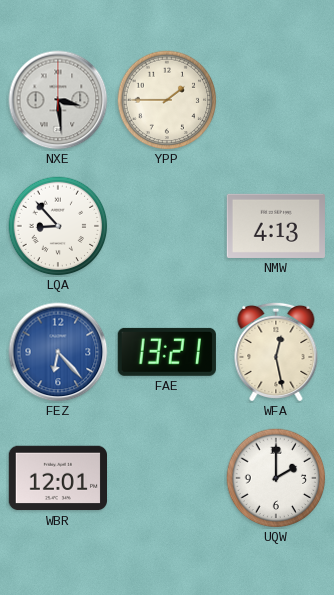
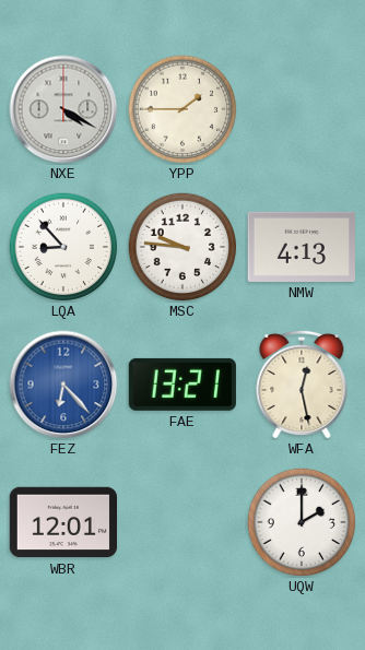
NXE: 3:29 -> 4:20
MSC: none -> 9:46
